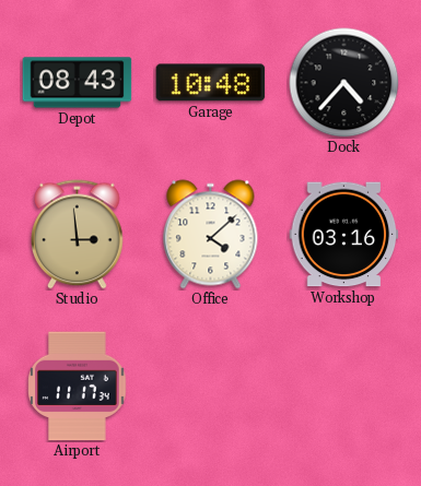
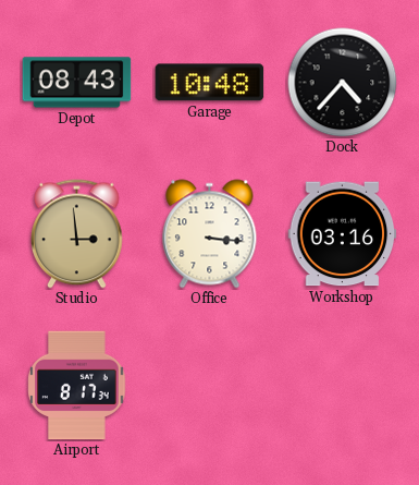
Office: 4:08 -> 3:16
Airport: 11:17 -> 8:17
